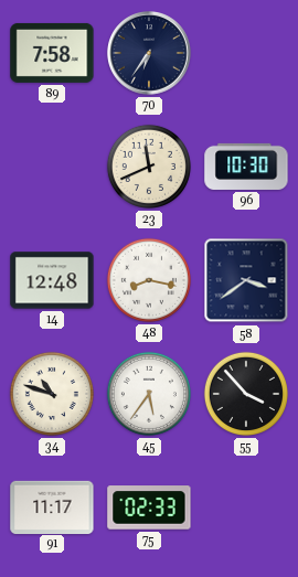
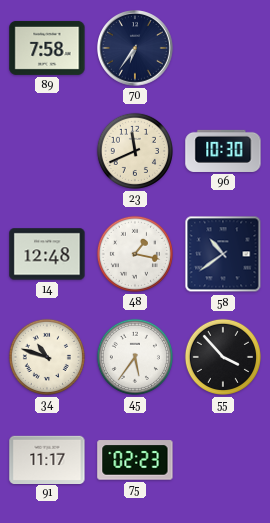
48: 8:17 -> 1:17
58: 3:39 -> 10:39
75: 02:33 -> 02:23
